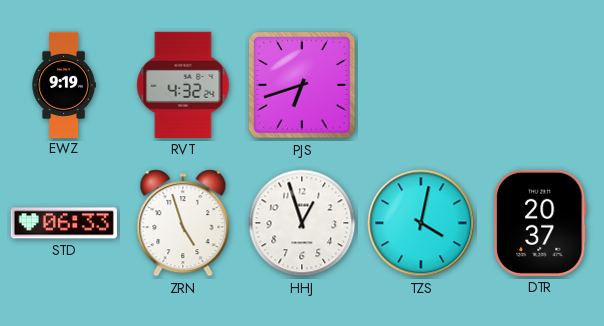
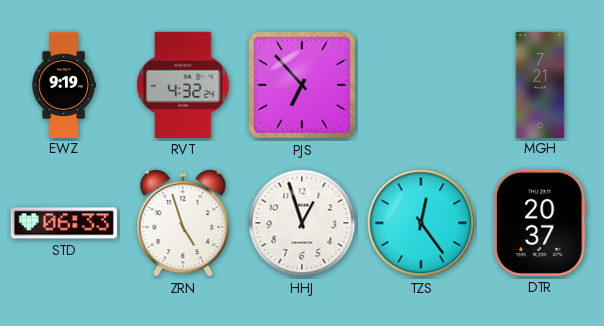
PJS: 6:42 -> 6:53
MGH: none -> 7:21
TZS: 4:02 -> 12:24
